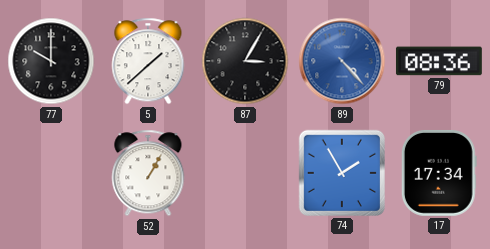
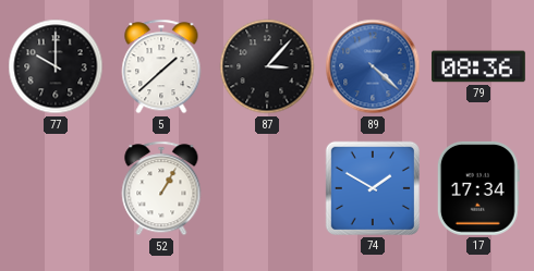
87: 3:05 -> 3:07
89: 4:23 -> 4:22
74: 1:55 -> 1:50
